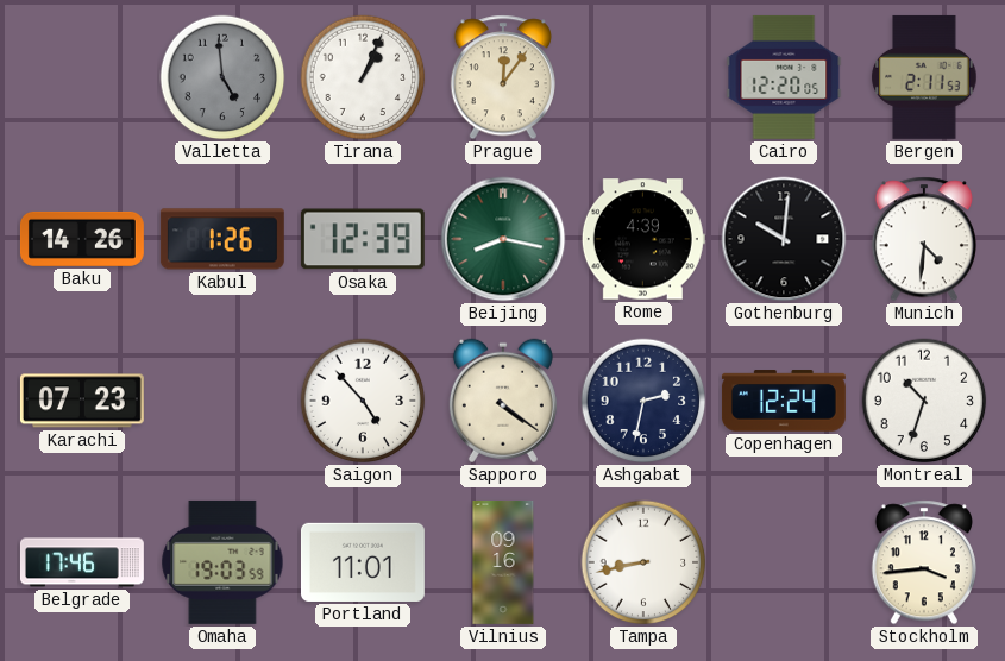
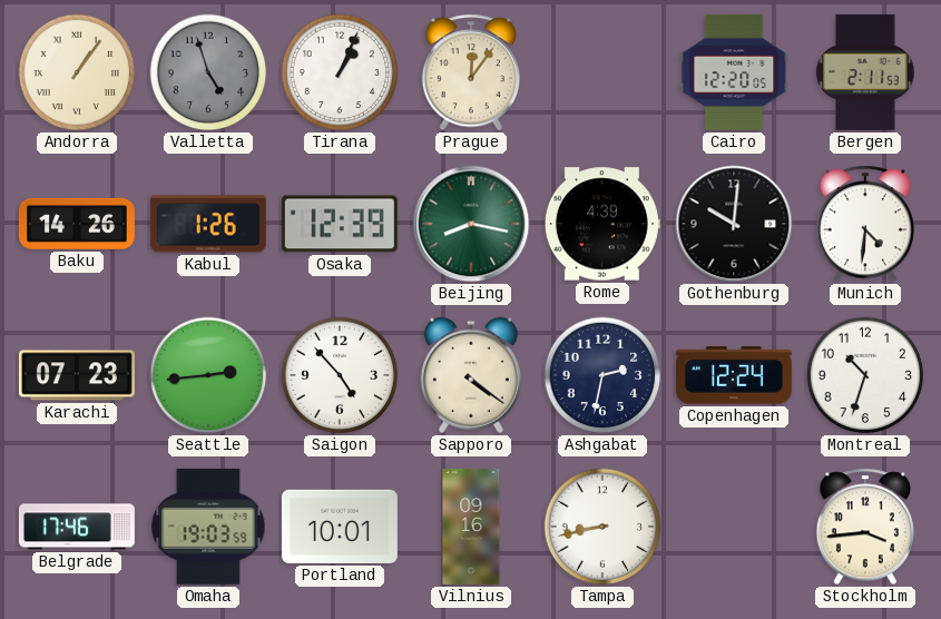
Andorra: none -> 1:06
Valletta: 4:59 -> 4:57
Seattle: none -> 2:44
Portland: 11:01 -> 10:01
